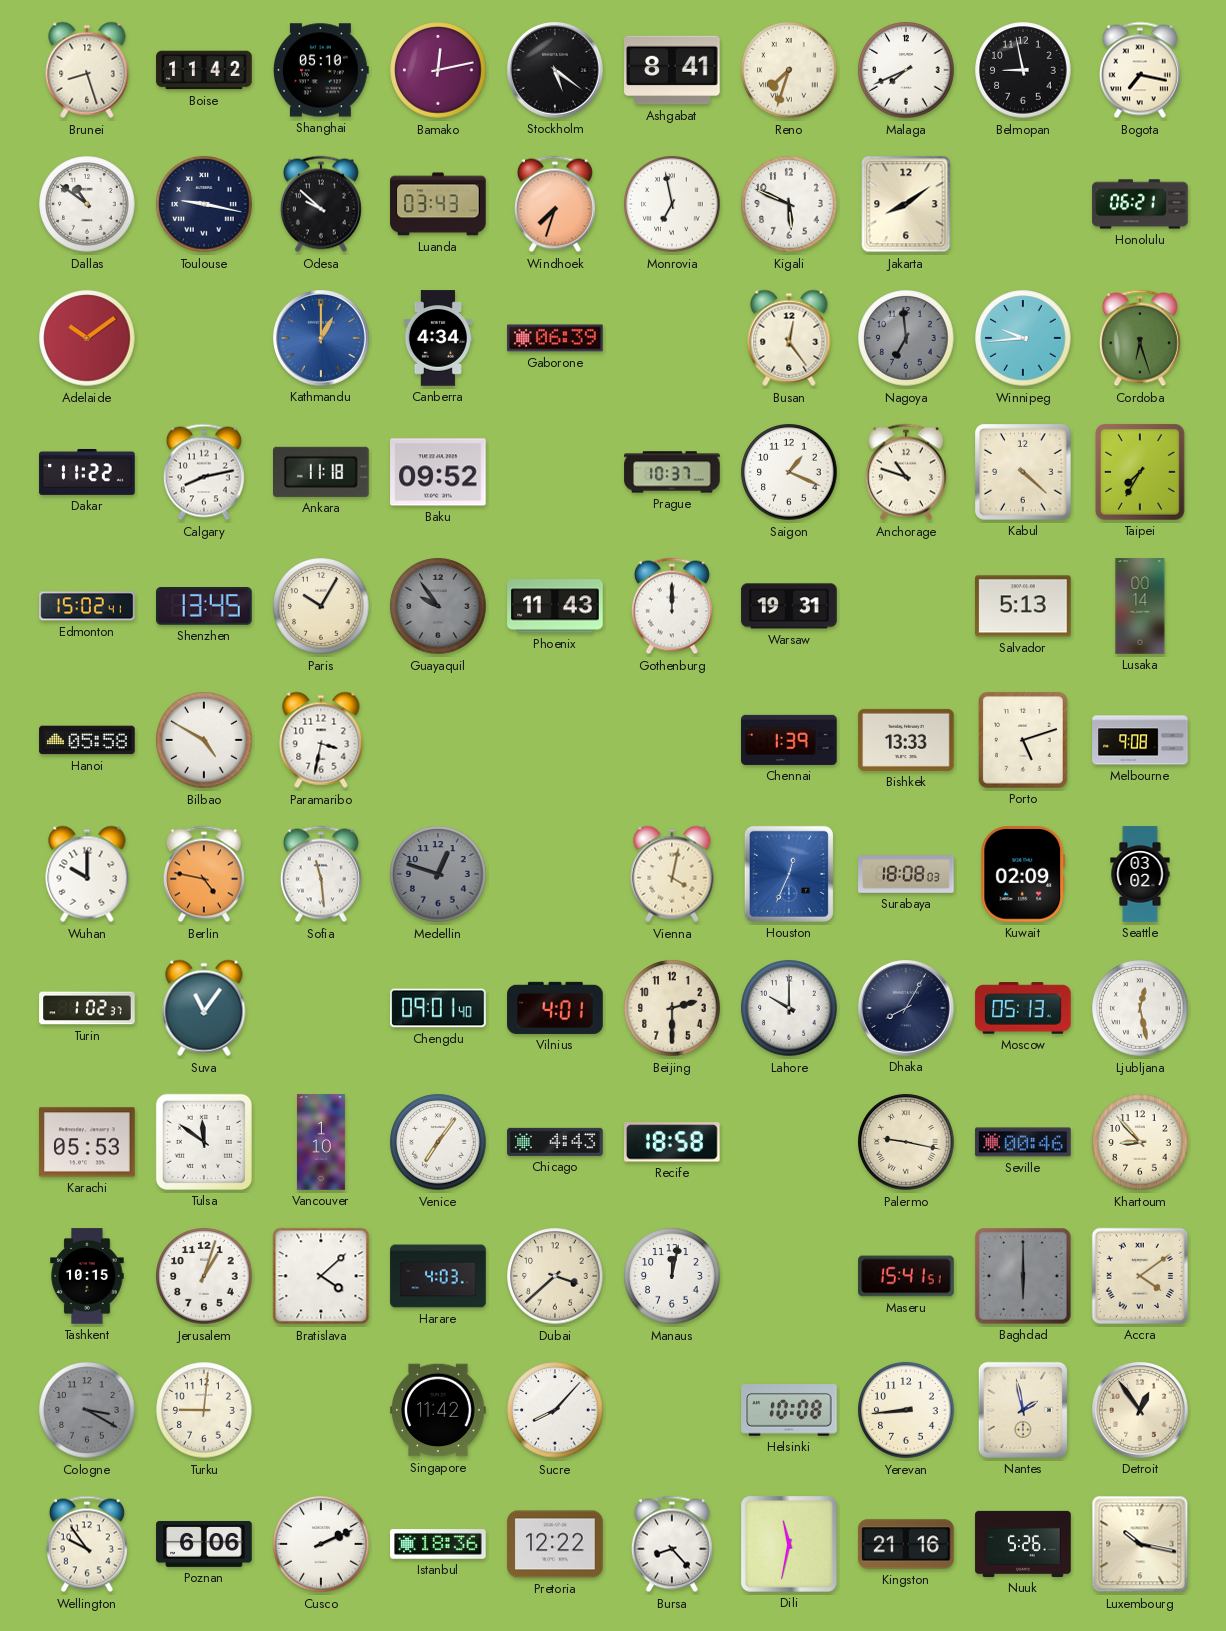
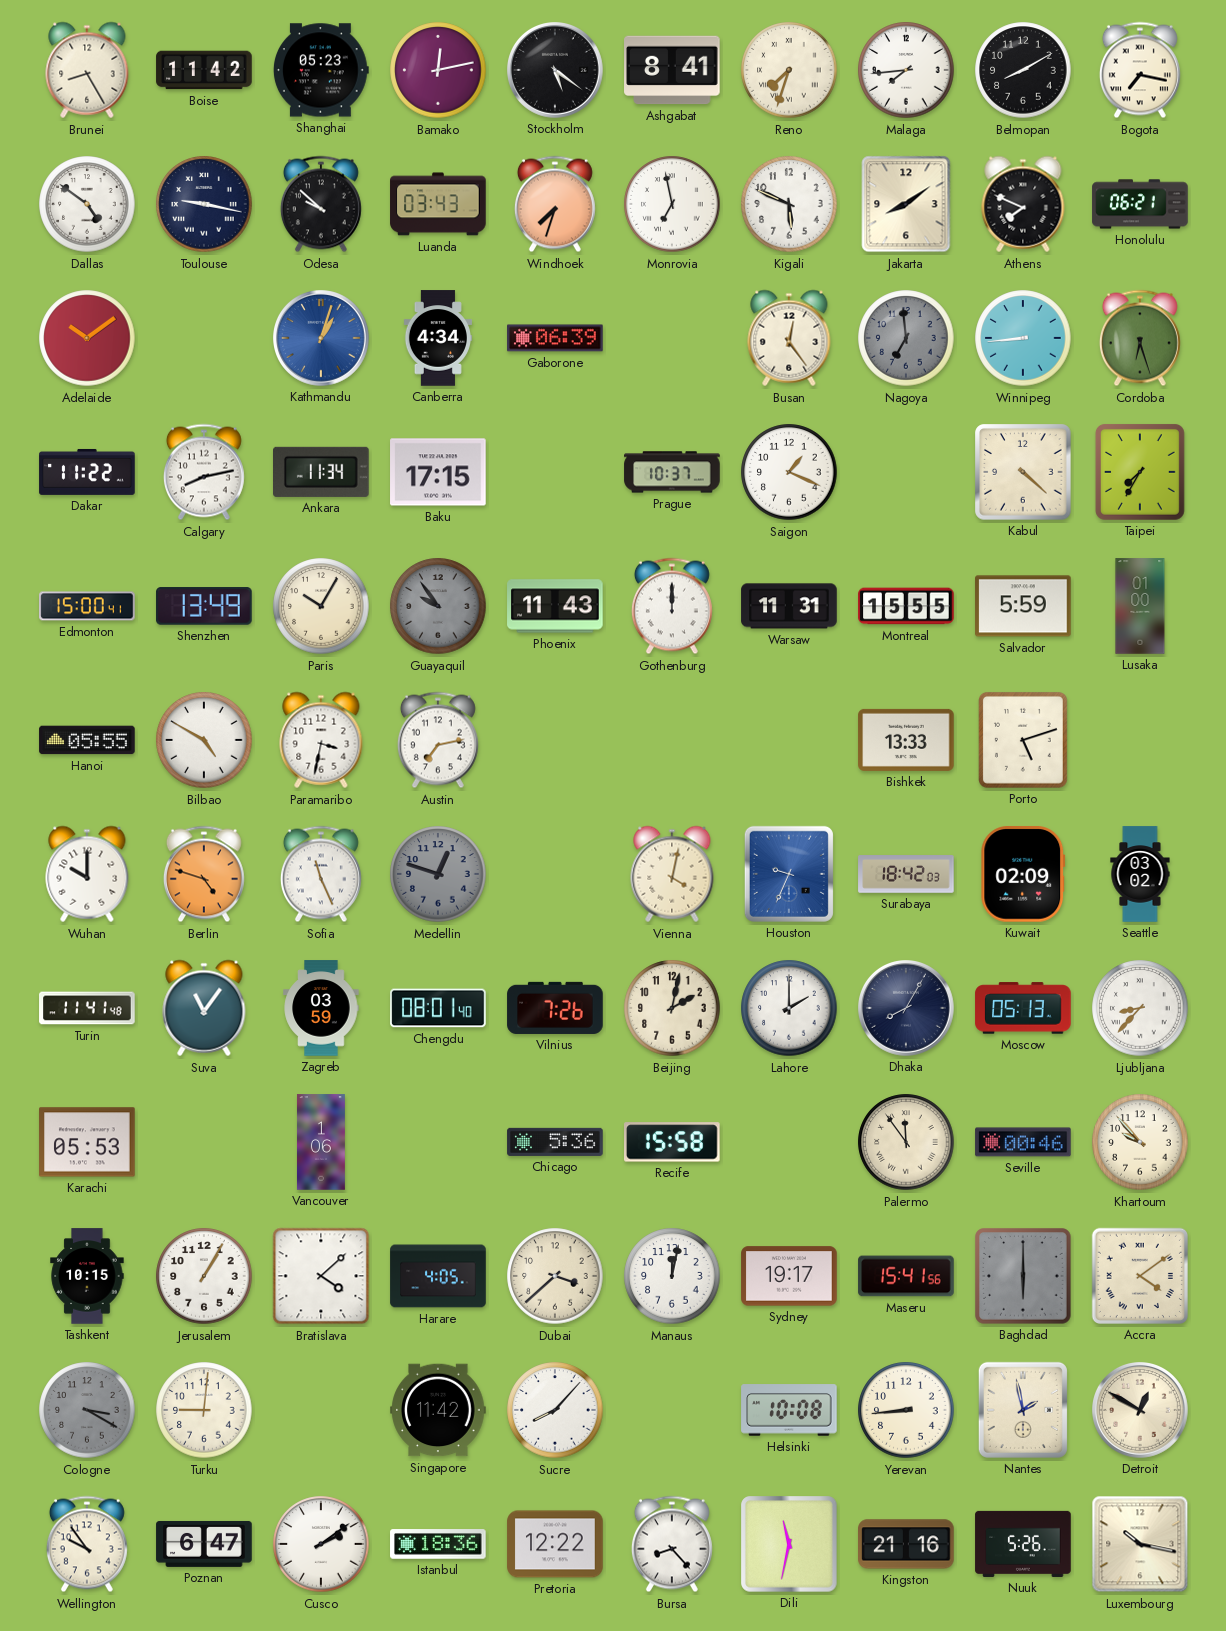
Brunei: 8:27 -> 8:25
Shanghai: 05:10 -> 05:23
Malaga: 7:41 -> 7:44
Belmopan: 8:58 -> 8:10
Dallas: 10:51 -> 4:51
Athens: none -> 7:49
Kathmandu: 1:00 -> 1:03
Winnipeg: 9:44 -> 8:44
Ankara: 11:18 -> 11:34
Baku: 09:52 -> 17:15
Anchorage: 10:48 -> none
Edmonton: 15:02 -> 15:00
Shenzhen: 13:45 -> 13:49
Warsaw: 19:31 -> 11:31
Montreal: none -> 15:55
Salvador: 5:13 -> 5:59
Lusaka: 00:14 -> 01:00
Hanoi: 05:58 -> 05:55
Austin: none -> 7:13
Chennai: 1:39 -> none
Melbourne: 9:08 -> none
Berlin: 4:47 -> 4:48
Sofia: 11:29 -> 11:26
Houston: 12:34 -> 9:34
Surabaya: 18:08 -> 18:42
Turin: 1:02 -> 11:41
Zagreb: none -> 03:59
Chengdu: 09:01 -> 08:01
Vilnius: 4:01 -> 7:26
Beijing: 2:30 -> 2:02
Lahore: 10:00 -> 2:00
Ljubljana: 12:28 -> 8:37
Tulsa: 11:51 -> none
Vancouver: 1:10 -> 1:06
Venice: 7:06 -> none
Chicago: 4:43 -> 5:36
Recife: 18:58 -> 15:58
Palermo: 9:17 -> 11:54
Khartoum: 8:53 -> 9:53
Jerusalem: 1:03 -> 1:05
Harare: 4:03 -> 4:05
Sydney: none -> 19:17
Maseru: 15:41:51 -> 15:41:56
Detroit: 12:54 -> 12:50
Poznan: 6:06 -> 6:47
Cusco: 2:11 -> 2:09
